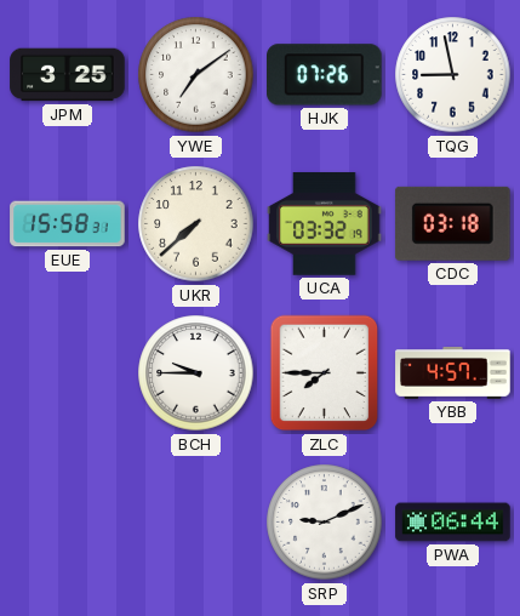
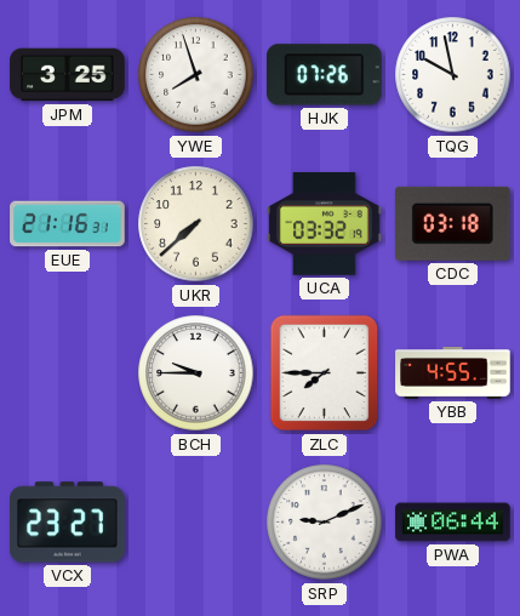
YWE: 7:09 -> 7:57
TQG: 8:58 -> 9:58
EUE: 15:58 -> 21:16
YBB: 4:57 -> 4:55
VCX: none -> 23:27
